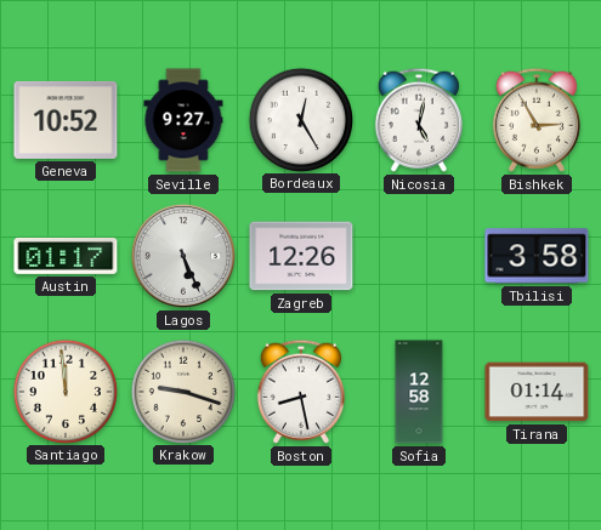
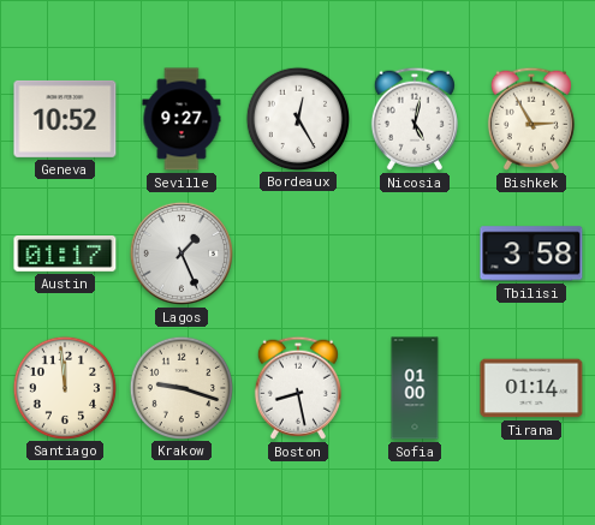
Lagos: 5:26 -> 1:26
Zagreb: 12:26 -> none
Sofia: 12:58 -> 01:00
